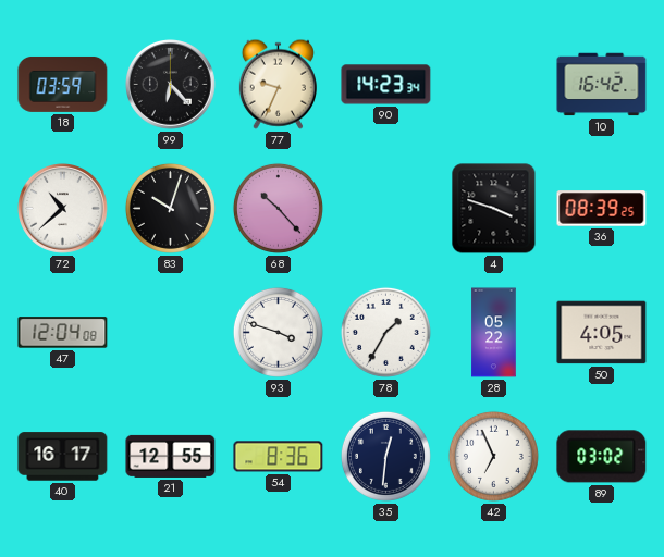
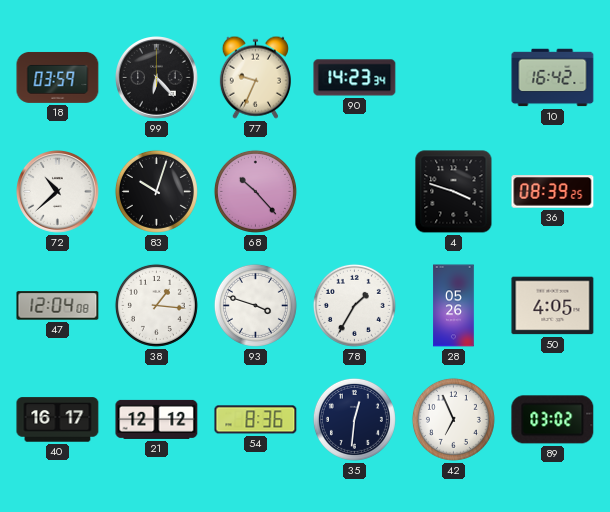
38: none -> 1:16
28: 05:22 -> 05:26
21: 12:55 -> 12:12
